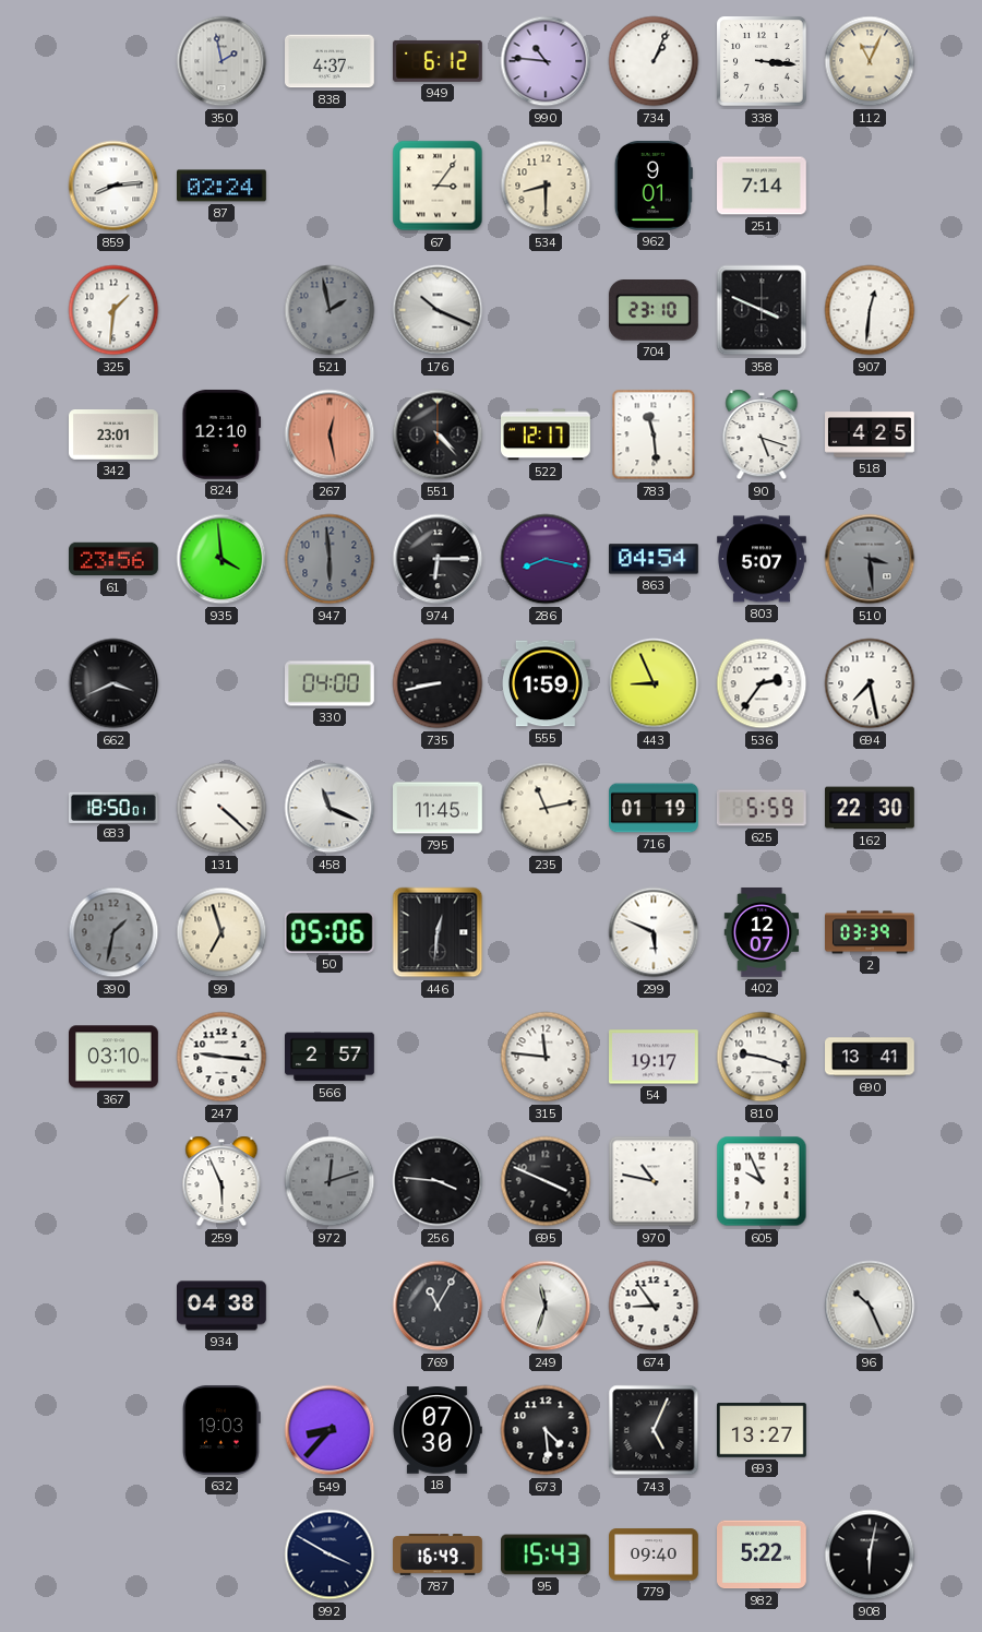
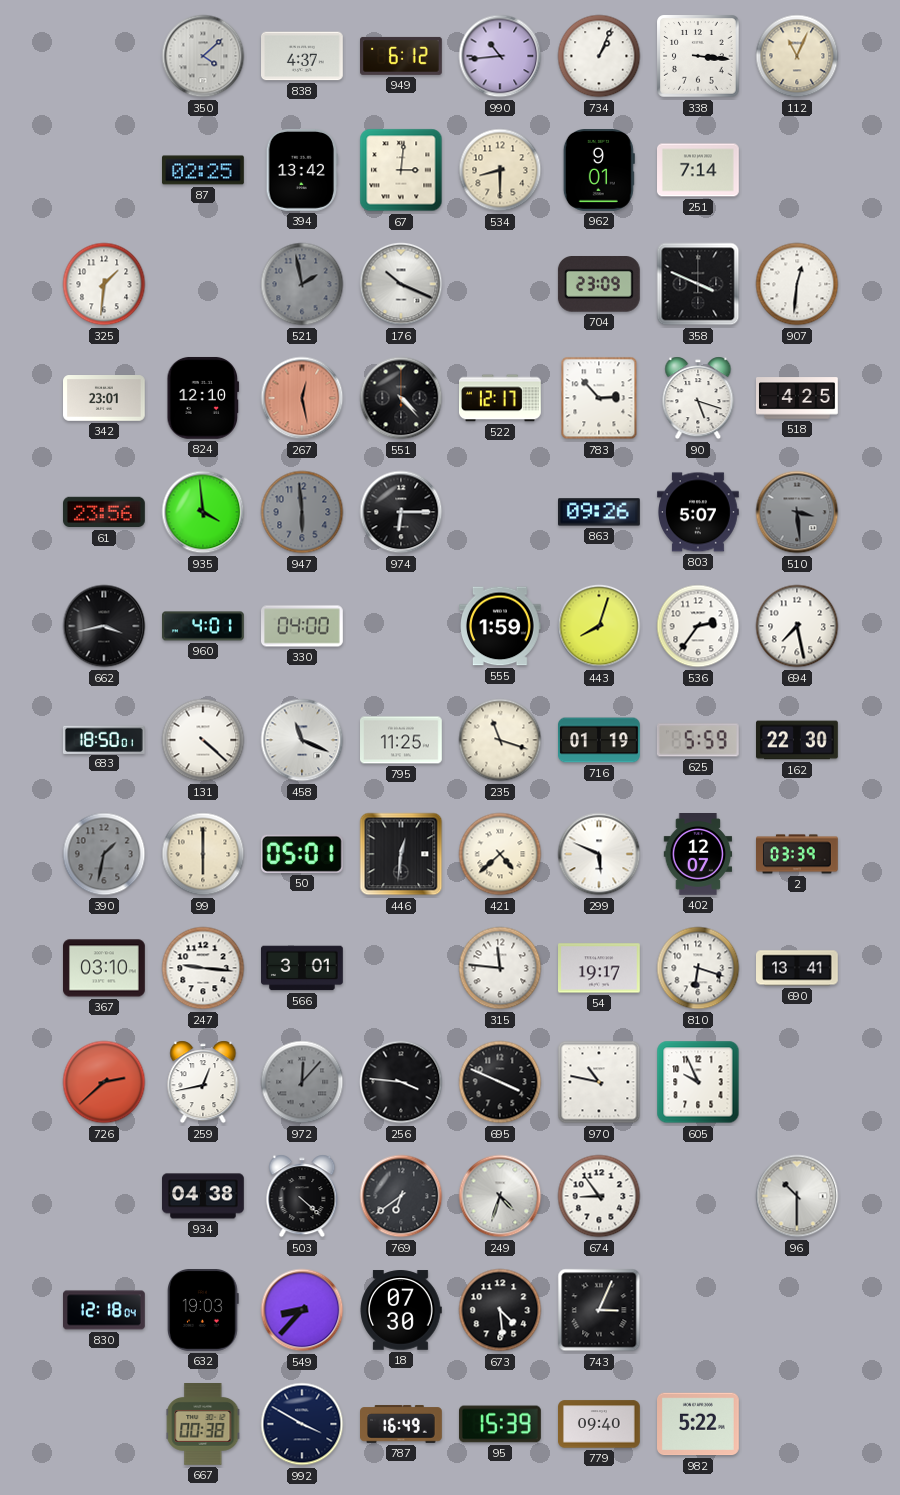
350: 1:58 -> 4:08
990: 10:46 -> 10:44
859: 8:14 -> none
87: 02:24 -> 02:25
394: none -> 13:42
67: 3:06 -> 3:01
704: 23:10 -> 23:09
783: 11:29 -> 2:53
286: 8:17 -> none
863: 04:54 -> 09:26
662: 3:41 -> 3:43
960: none -> 4:01
735: 8:43 -> none
443: 8:56 -> 8:03
795: 11:45 -> 11:25
235: 11:13 -> 11:18
99: 6:57 -> 6:00
50: 05:06 -> 05:01
421: none -> 4:38
566: 2:57 -> 3:01
810: 9:18 -> 6:18
726: none -> 2:38
259: 5:56 -> 12:43
972: 12:12 -> 12:07
503: none -> 4:22
769: 11:05 -> 6:39
249: 11:33 -> 4:33
96: 10:26 -> 10:30
830: none -> 12:18
743: 5:04 -> 3:04
693: 13:27 -> none
667: none -> 00:38
95: 15:43 -> 15:39
908: 6:02 -> none
